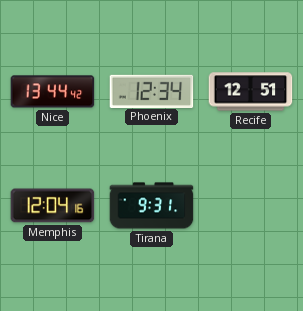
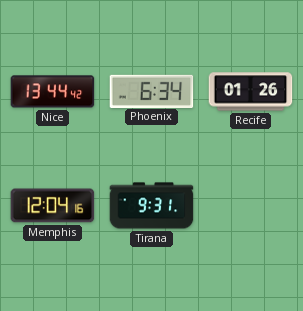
Phoenix: 12:34 -> 6:34
Recife: 12:51 -> 01:26
